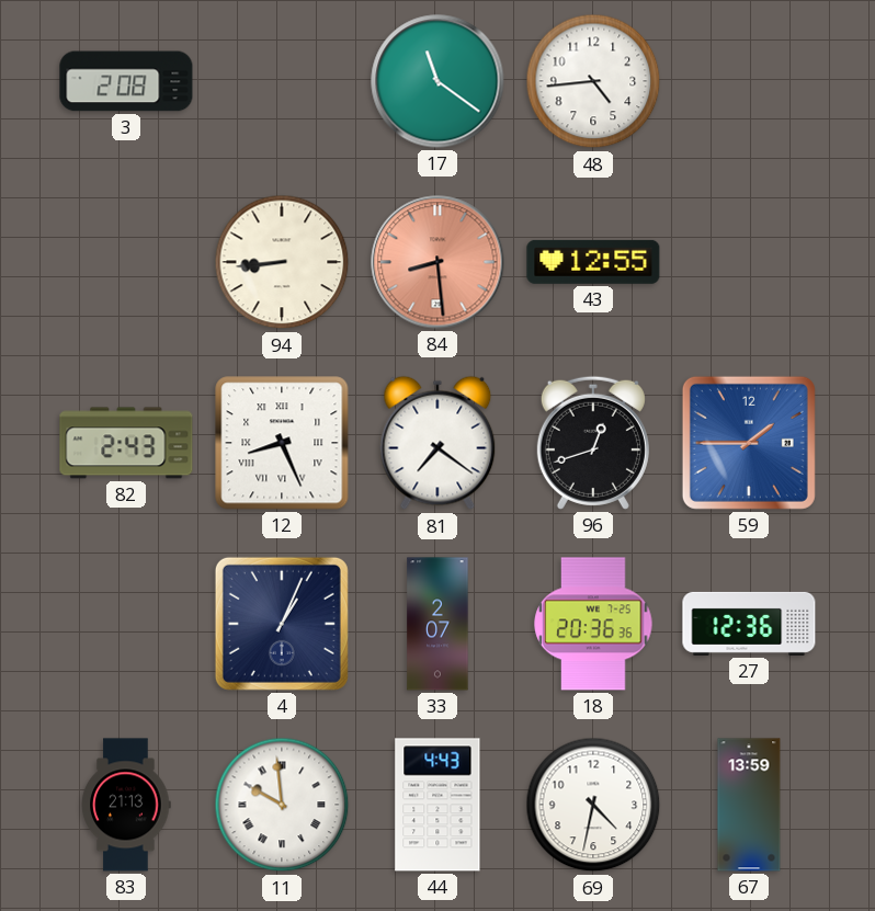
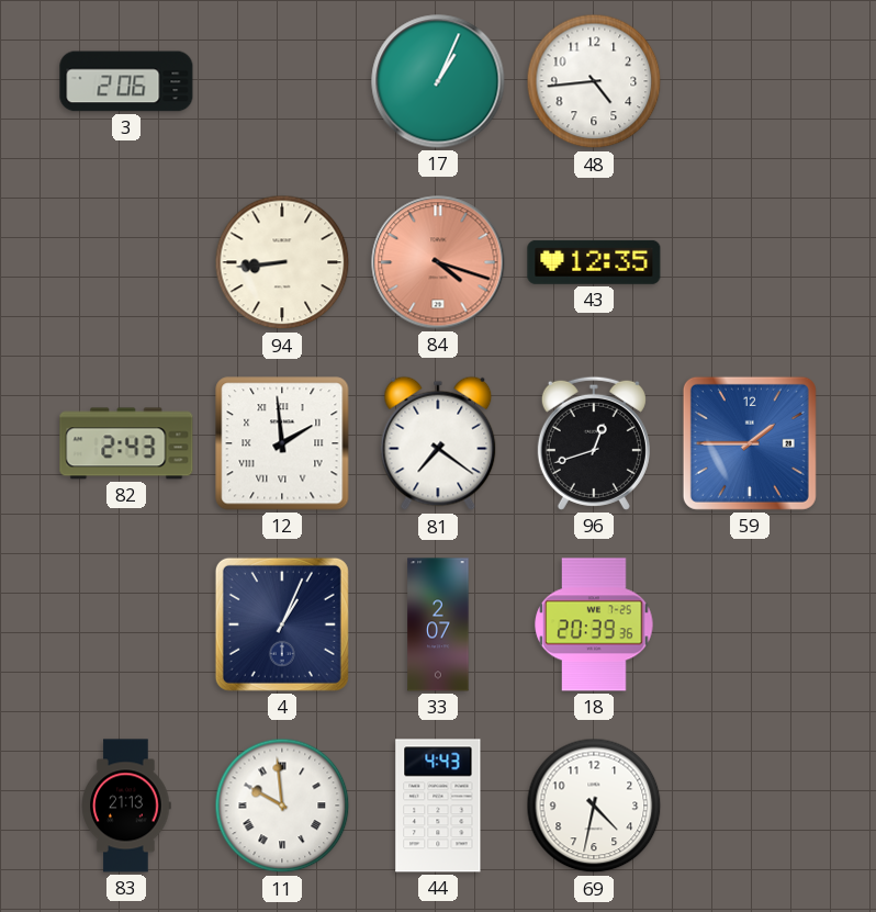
3: 2:08 -> 2:06
17: 11:21 -> 1:04
84: 8:29 -> 4:18
43: 12:55 -> 12:35
12: 8:26 -> 1:59
18: 20:36 -> 20:39
27: 12:36 -> none
67: 13:59 -> none
